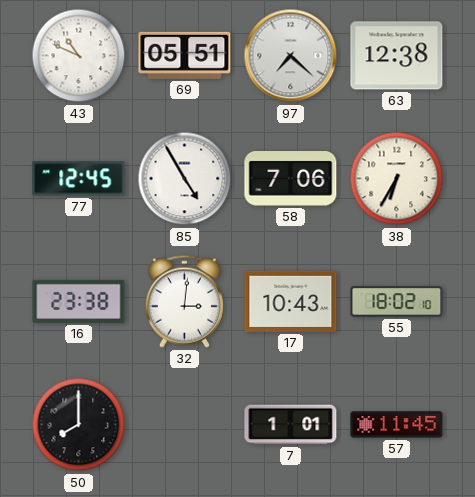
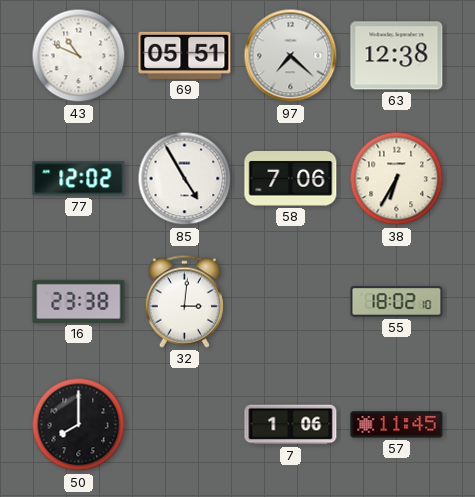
77: 12:45 -> 12:02
17: 10:43 -> none
7: 1:01 -> 1:06
